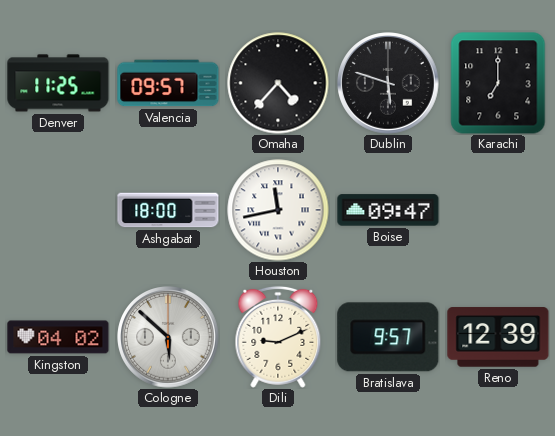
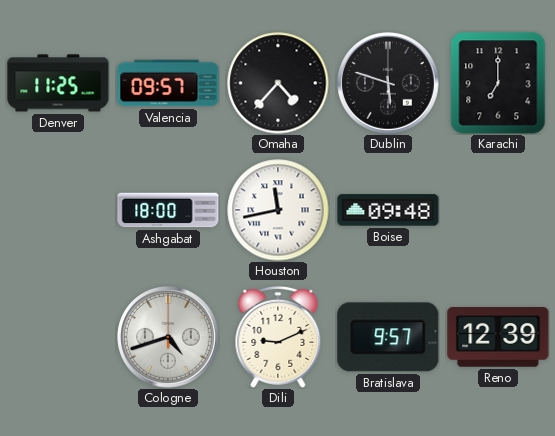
Boise: 09:47 -> 09:48
Kingston: 04:02 -> none
Cologne: 5:52 -> 4:42
